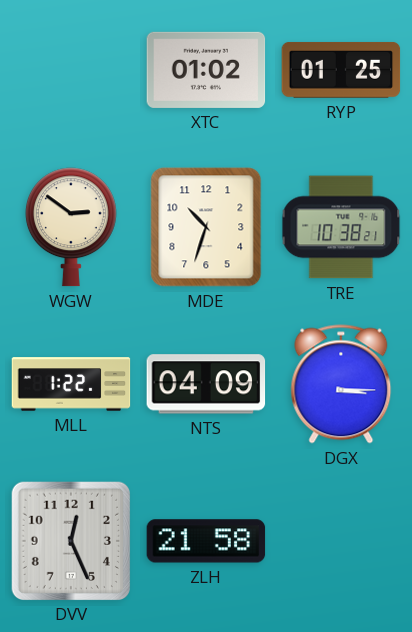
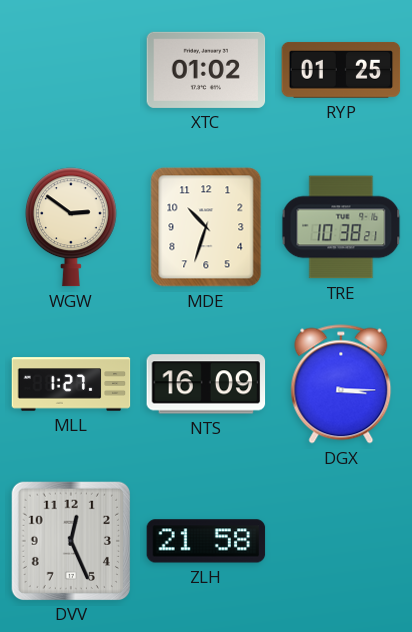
MLL: 1:22 -> 1:27
NTS: 04:09 -> 16:09
